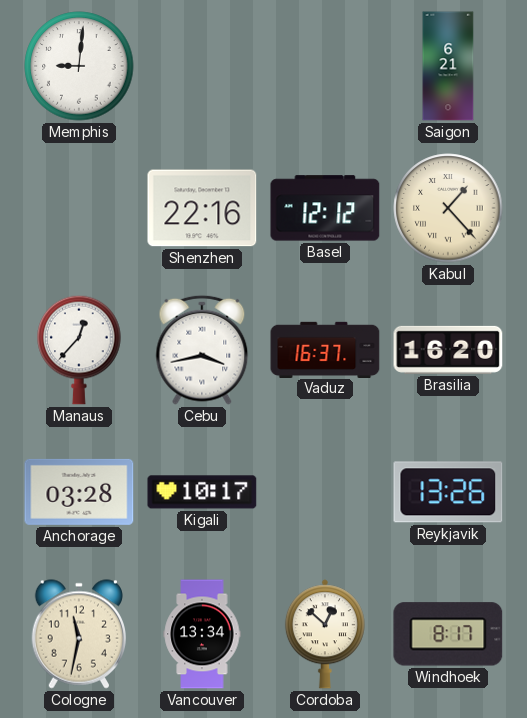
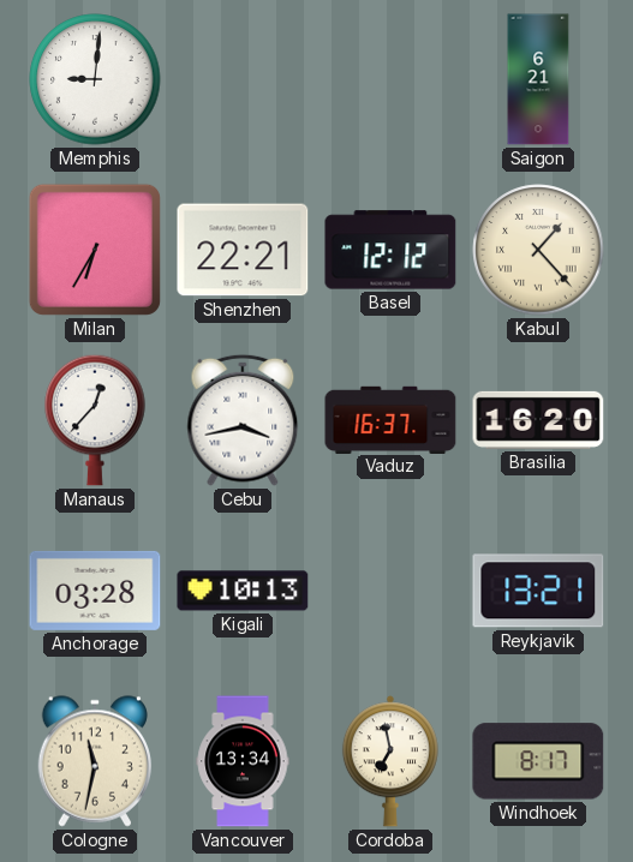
Milan: none -> 6:35
Shenzhen: 22:16 -> 22:21
Kigali: 10:17 -> 10:13
Reykjavik: 13:26 -> 13:21
Cordoba: 12:52 -> 6:58
